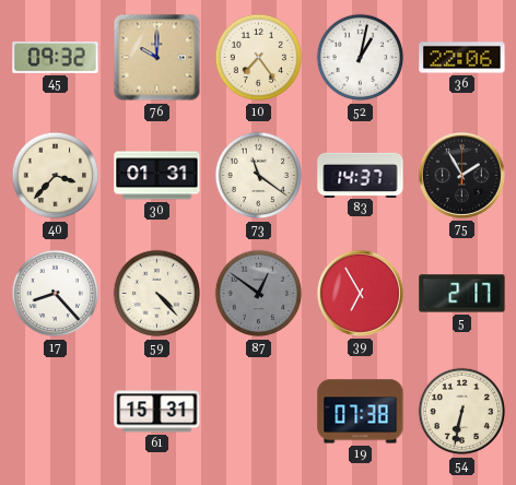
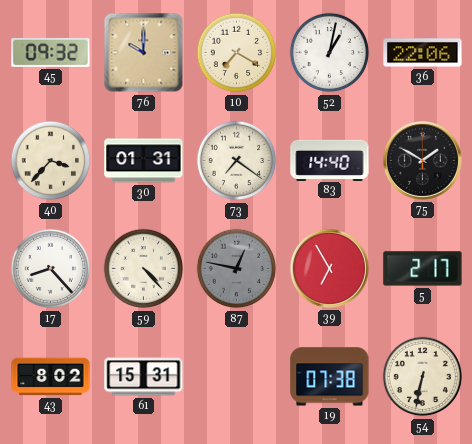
10: 7:24 -> 7:20
73: 11:21 -> 7:21
83: 14:37 -> 14:40
75: 1:55 -> 1:50
87: 12:51 -> 12:47
43: none -> 8:02
